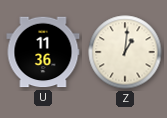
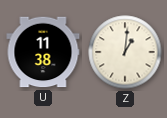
U: 11:36 -> 11:38
